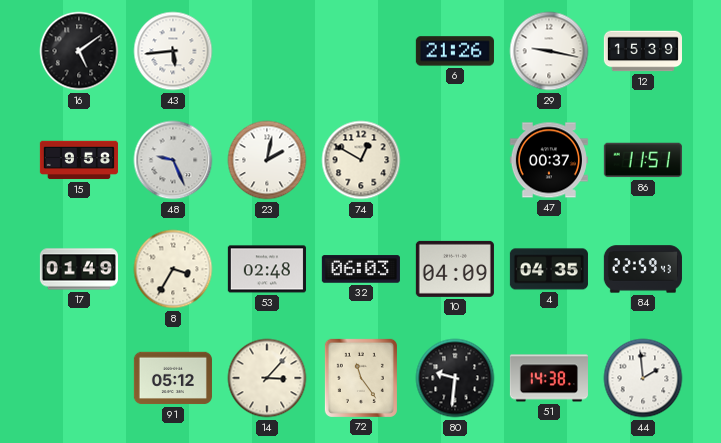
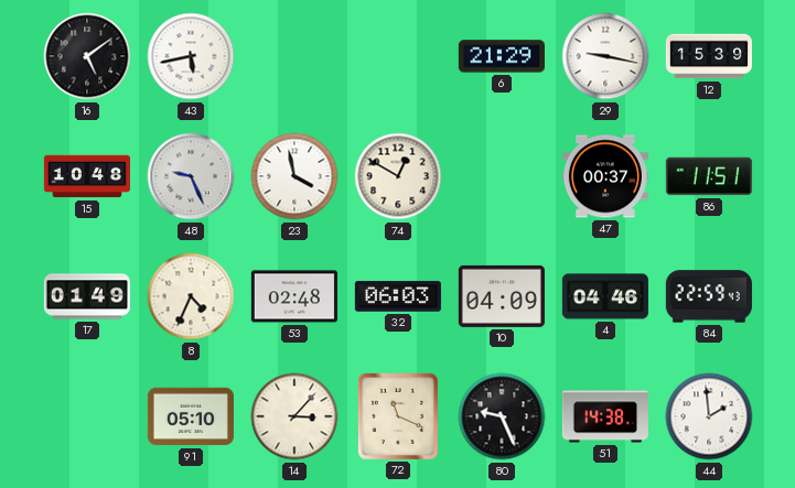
43: 5:44 -> 5:43
6: 21:26 -> 21:29
15: 9:58 -> 10:48
23: 2:02 -> 3:58
8: 3:35 -> 4:34
4: 04:35 -> 04:46
91: 05:12 -> 05:10
72: 11:24 -> 11:19
80: 9:31 -> 9:26
